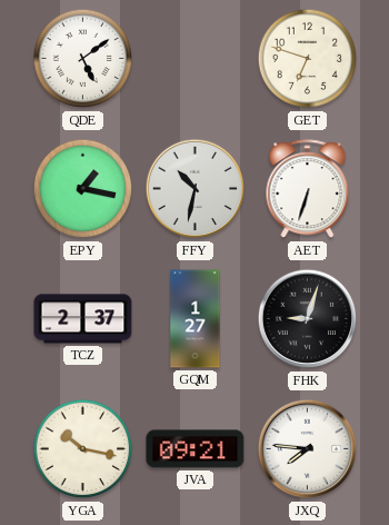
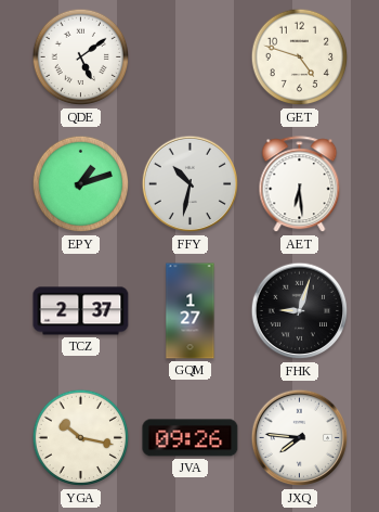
GET: 6:48 -> 4:48
EPY: 1:17 -> 1:12
AET: 6:33 -> 6:29
JVA: 09:21 -> 09:26
